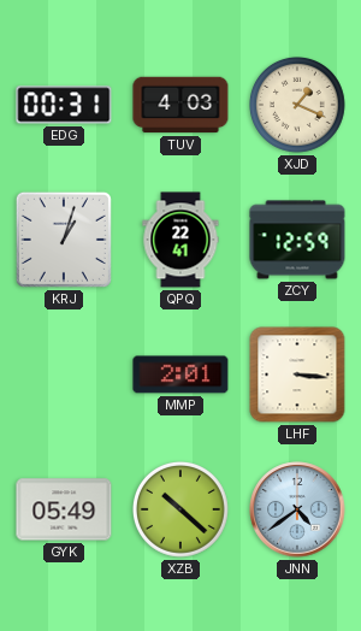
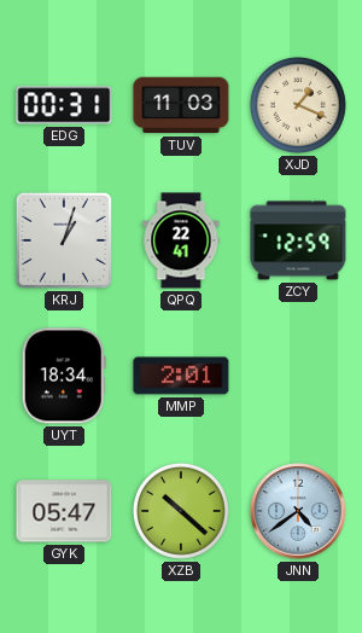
TUV: 4:03 -> 11:03
UYT: none -> 18:34
LHF: 3:16 -> none
GYK: 05:49 -> 05:47
